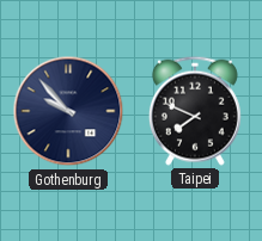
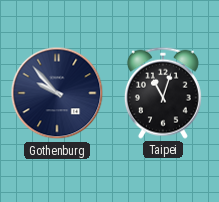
Taipei: 7:49 -> 11:03
